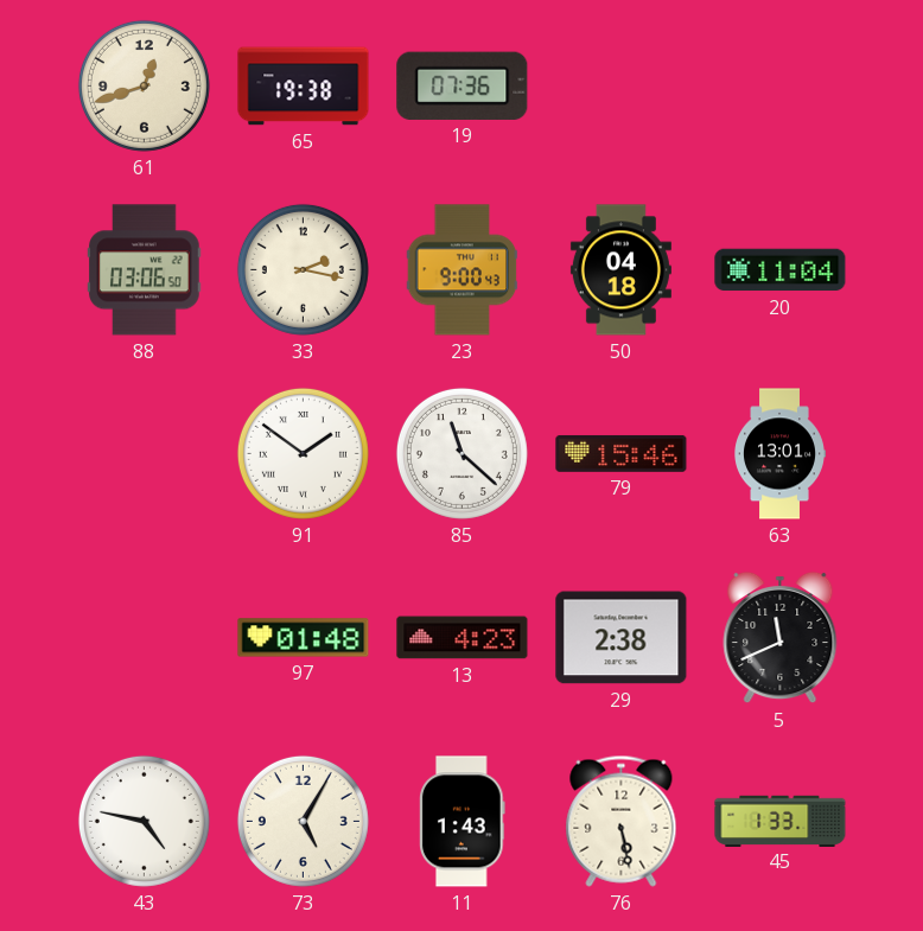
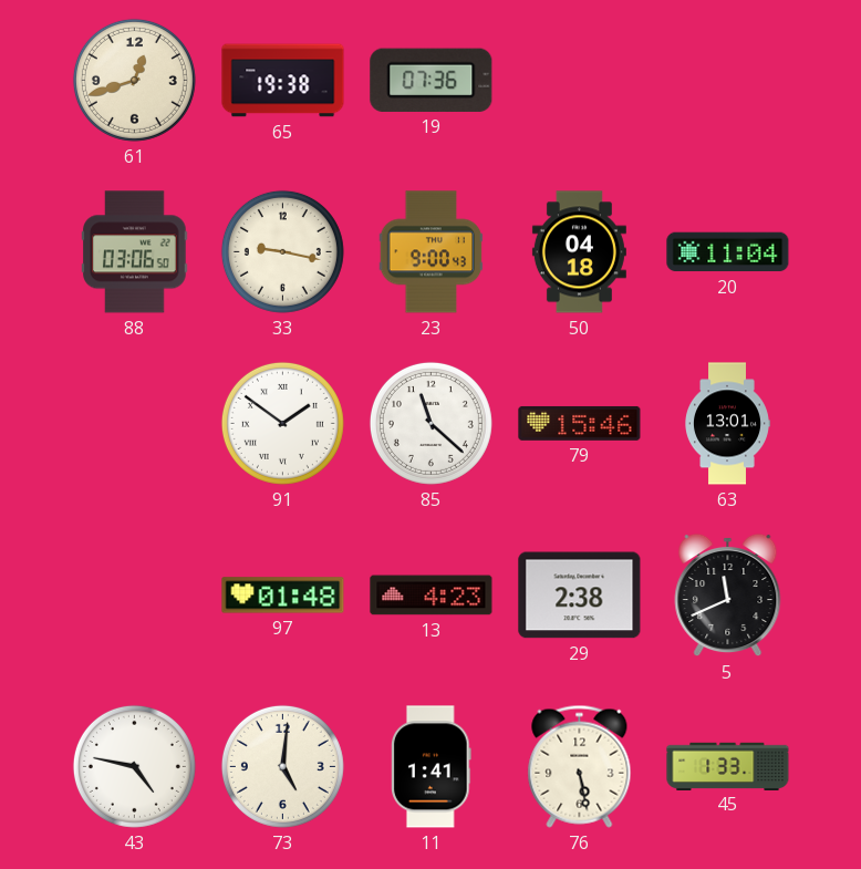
33: 2:17 -> 9:17
73: 5:05 -> 5:01
11: 1:43 -> 1:41
